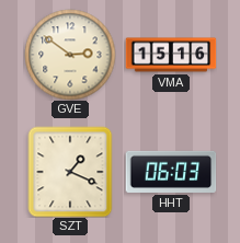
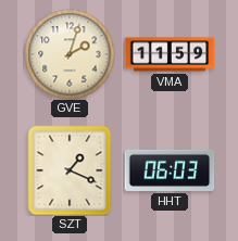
GVE: 2:51 -> 2:03
VMA: 15:16 -> 11:59
